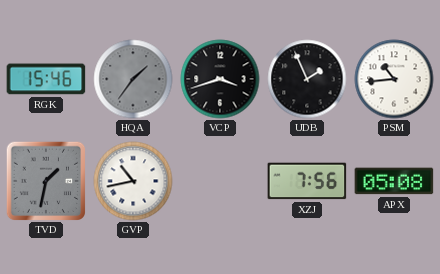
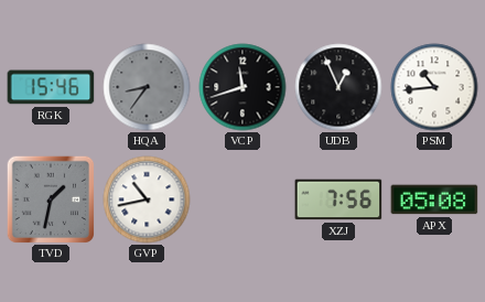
HQA: 1:36 -> 8:36
VCP: 3:42 -> 11:42
UDB: 1:56 -> 12:56
